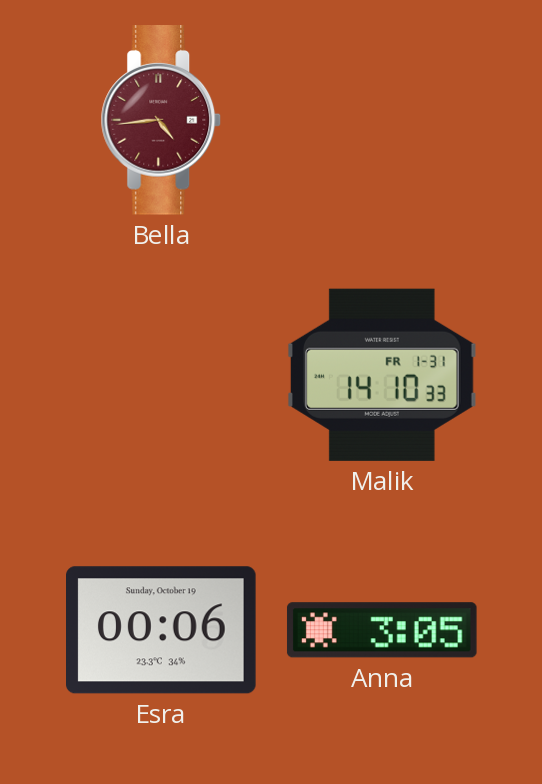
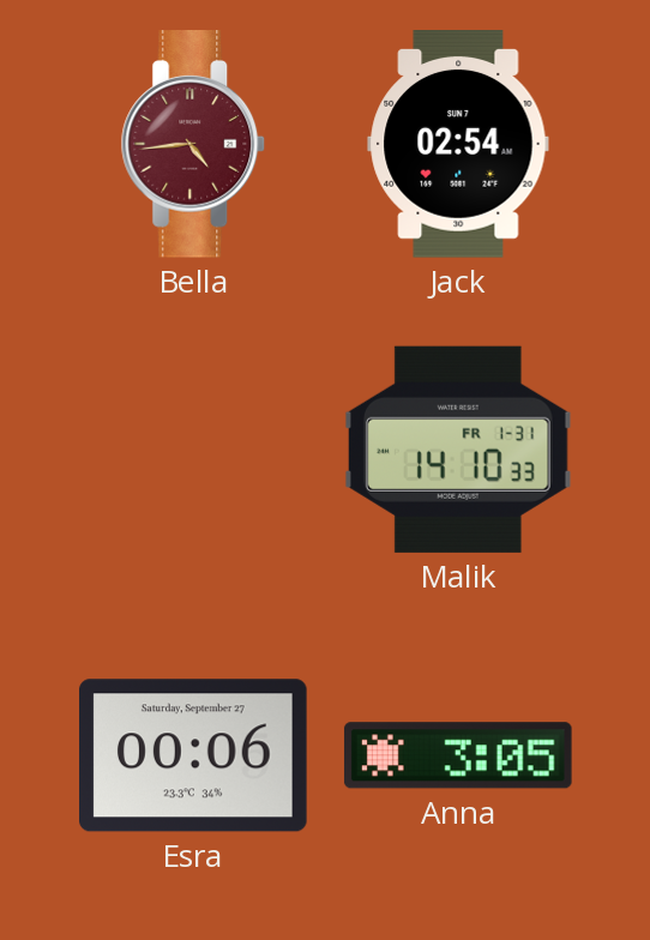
Jack: none -> 02:54
Esra date: Sunday, October 19 -> Saturday, September 27
